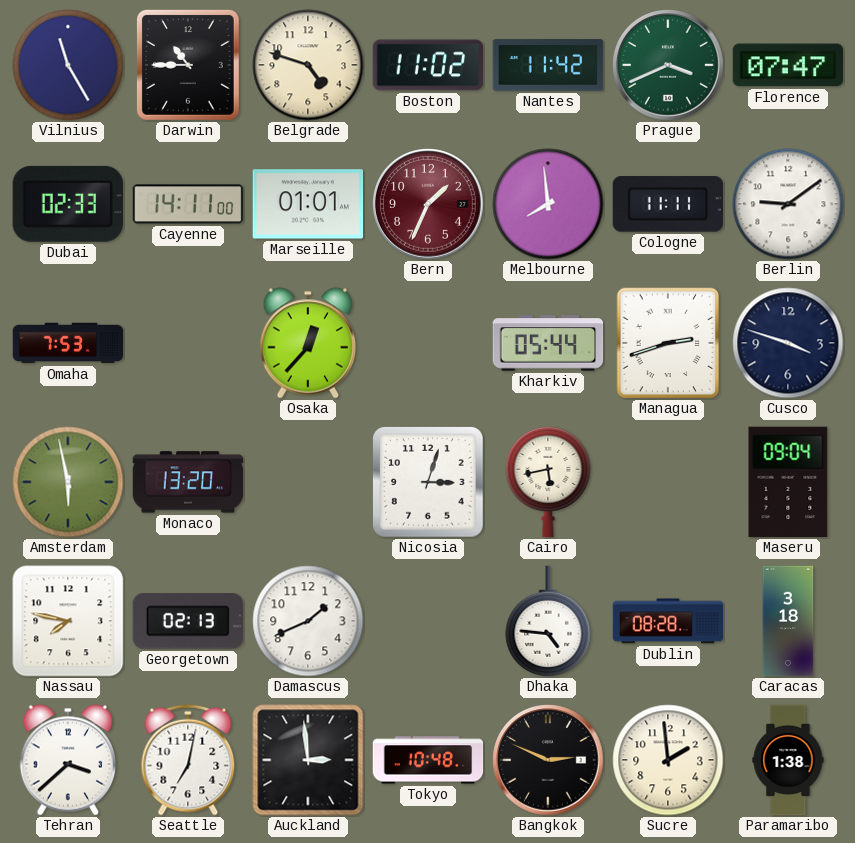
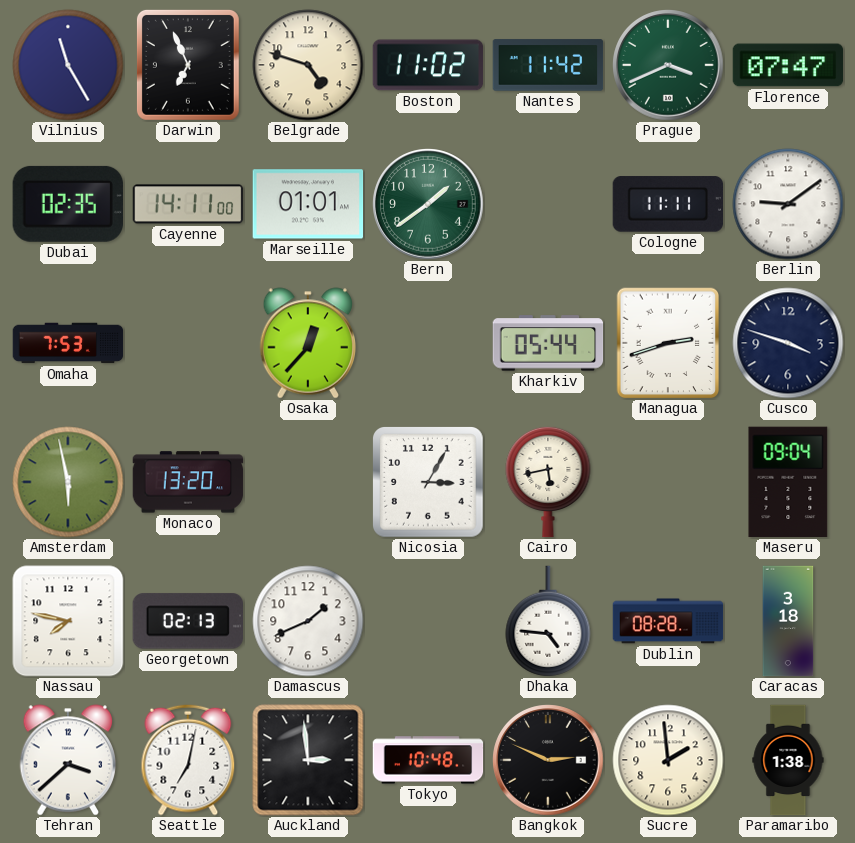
Darwin: 10:45 -> 6:56
Dubai: 02:33 -> 02:35
Bern: 1:34 -> 1:39
Bern dial: burgundy -> green
Melbourne: 7:59 -> none
Nicosia: 3:03 -> 3:05
